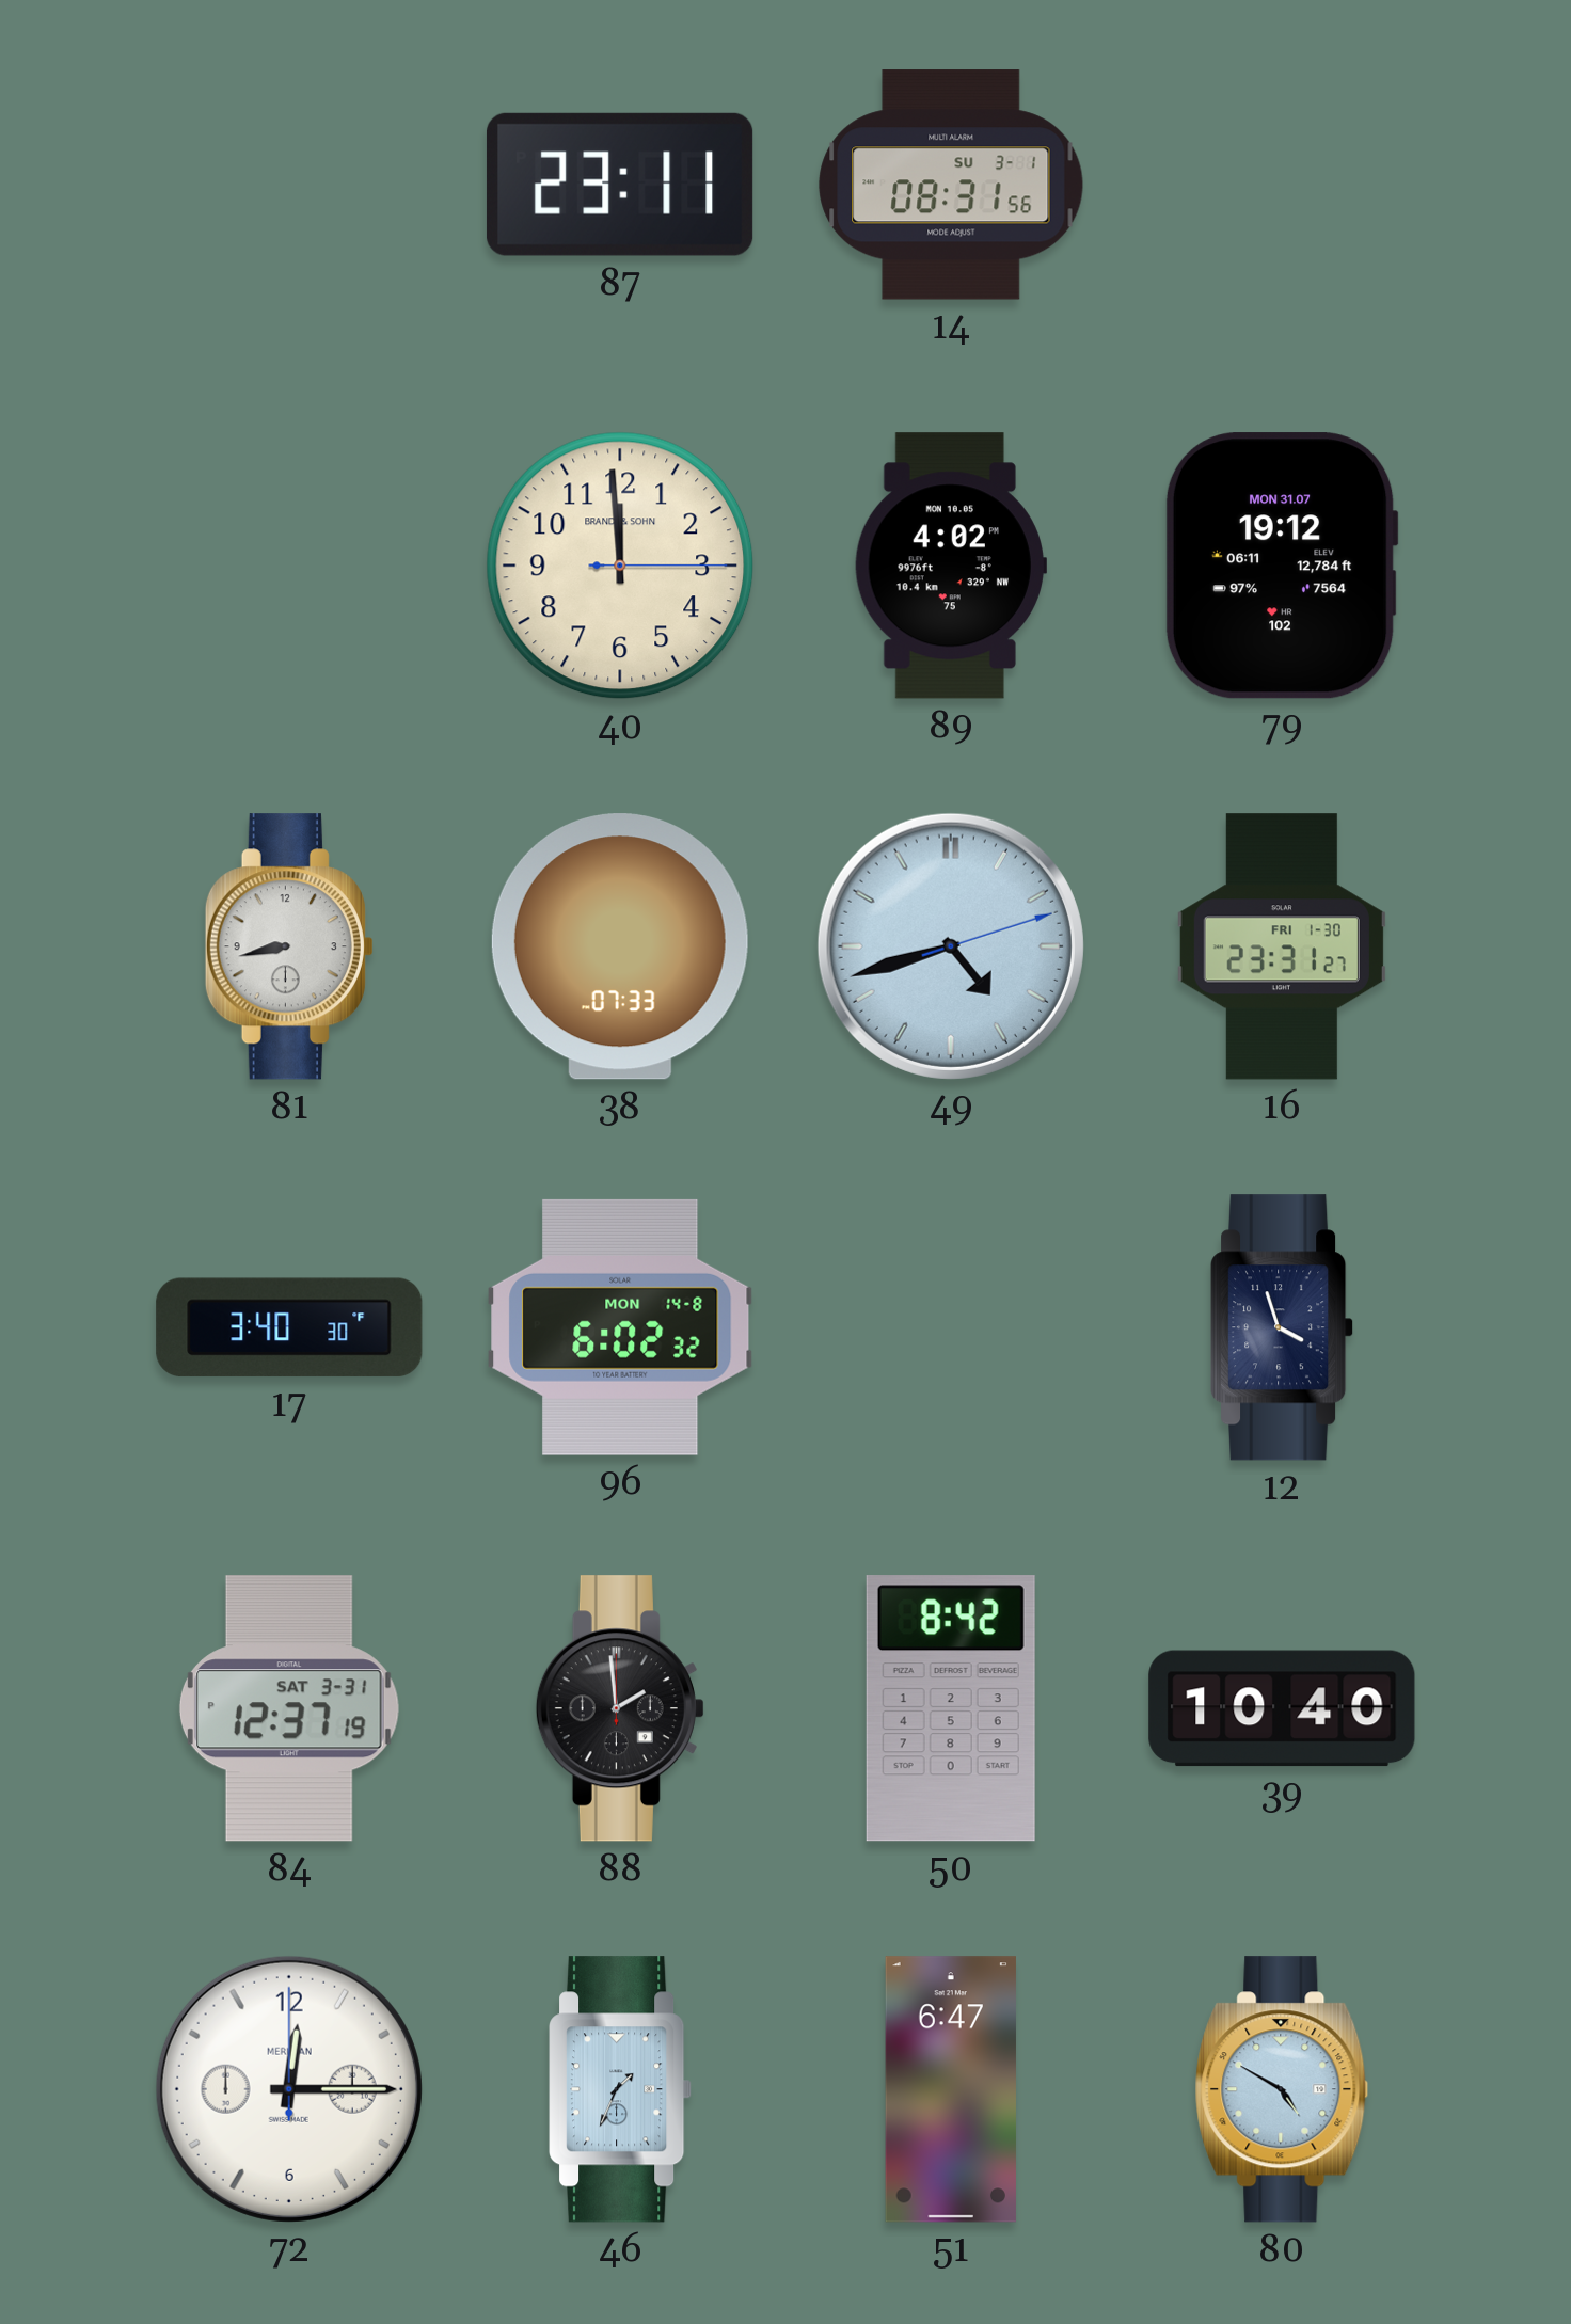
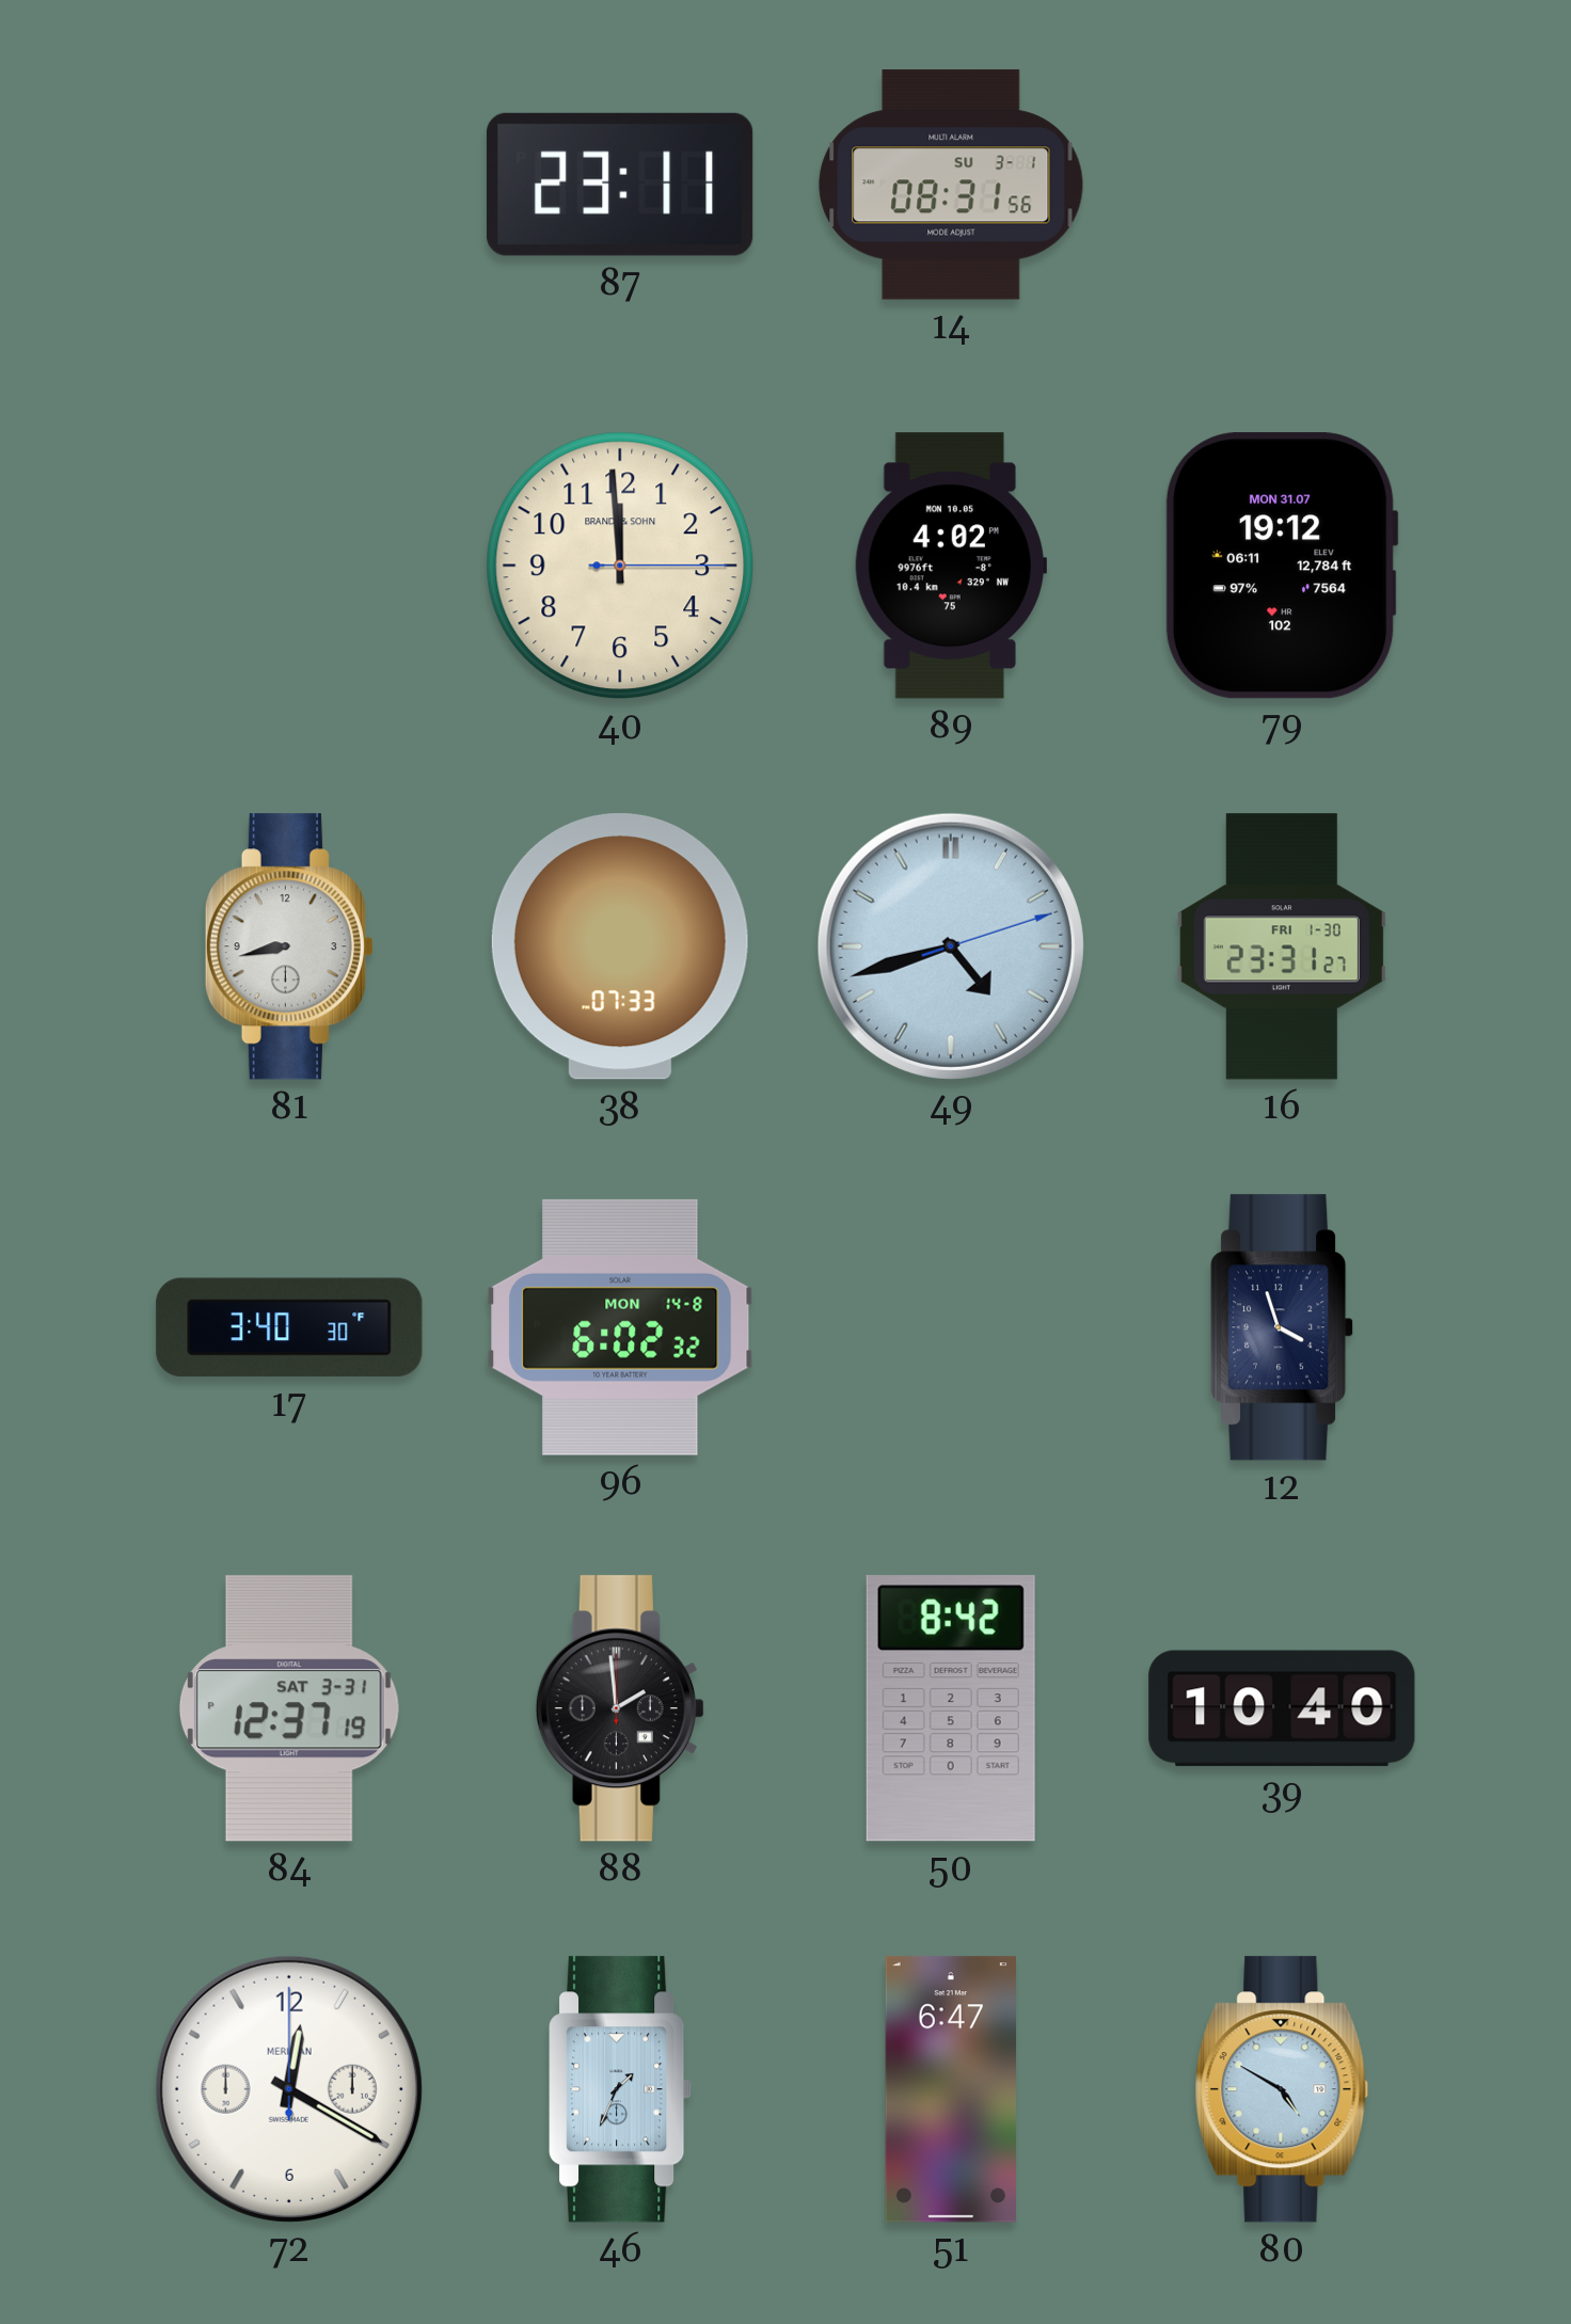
72: 12:15 -> 12:20
